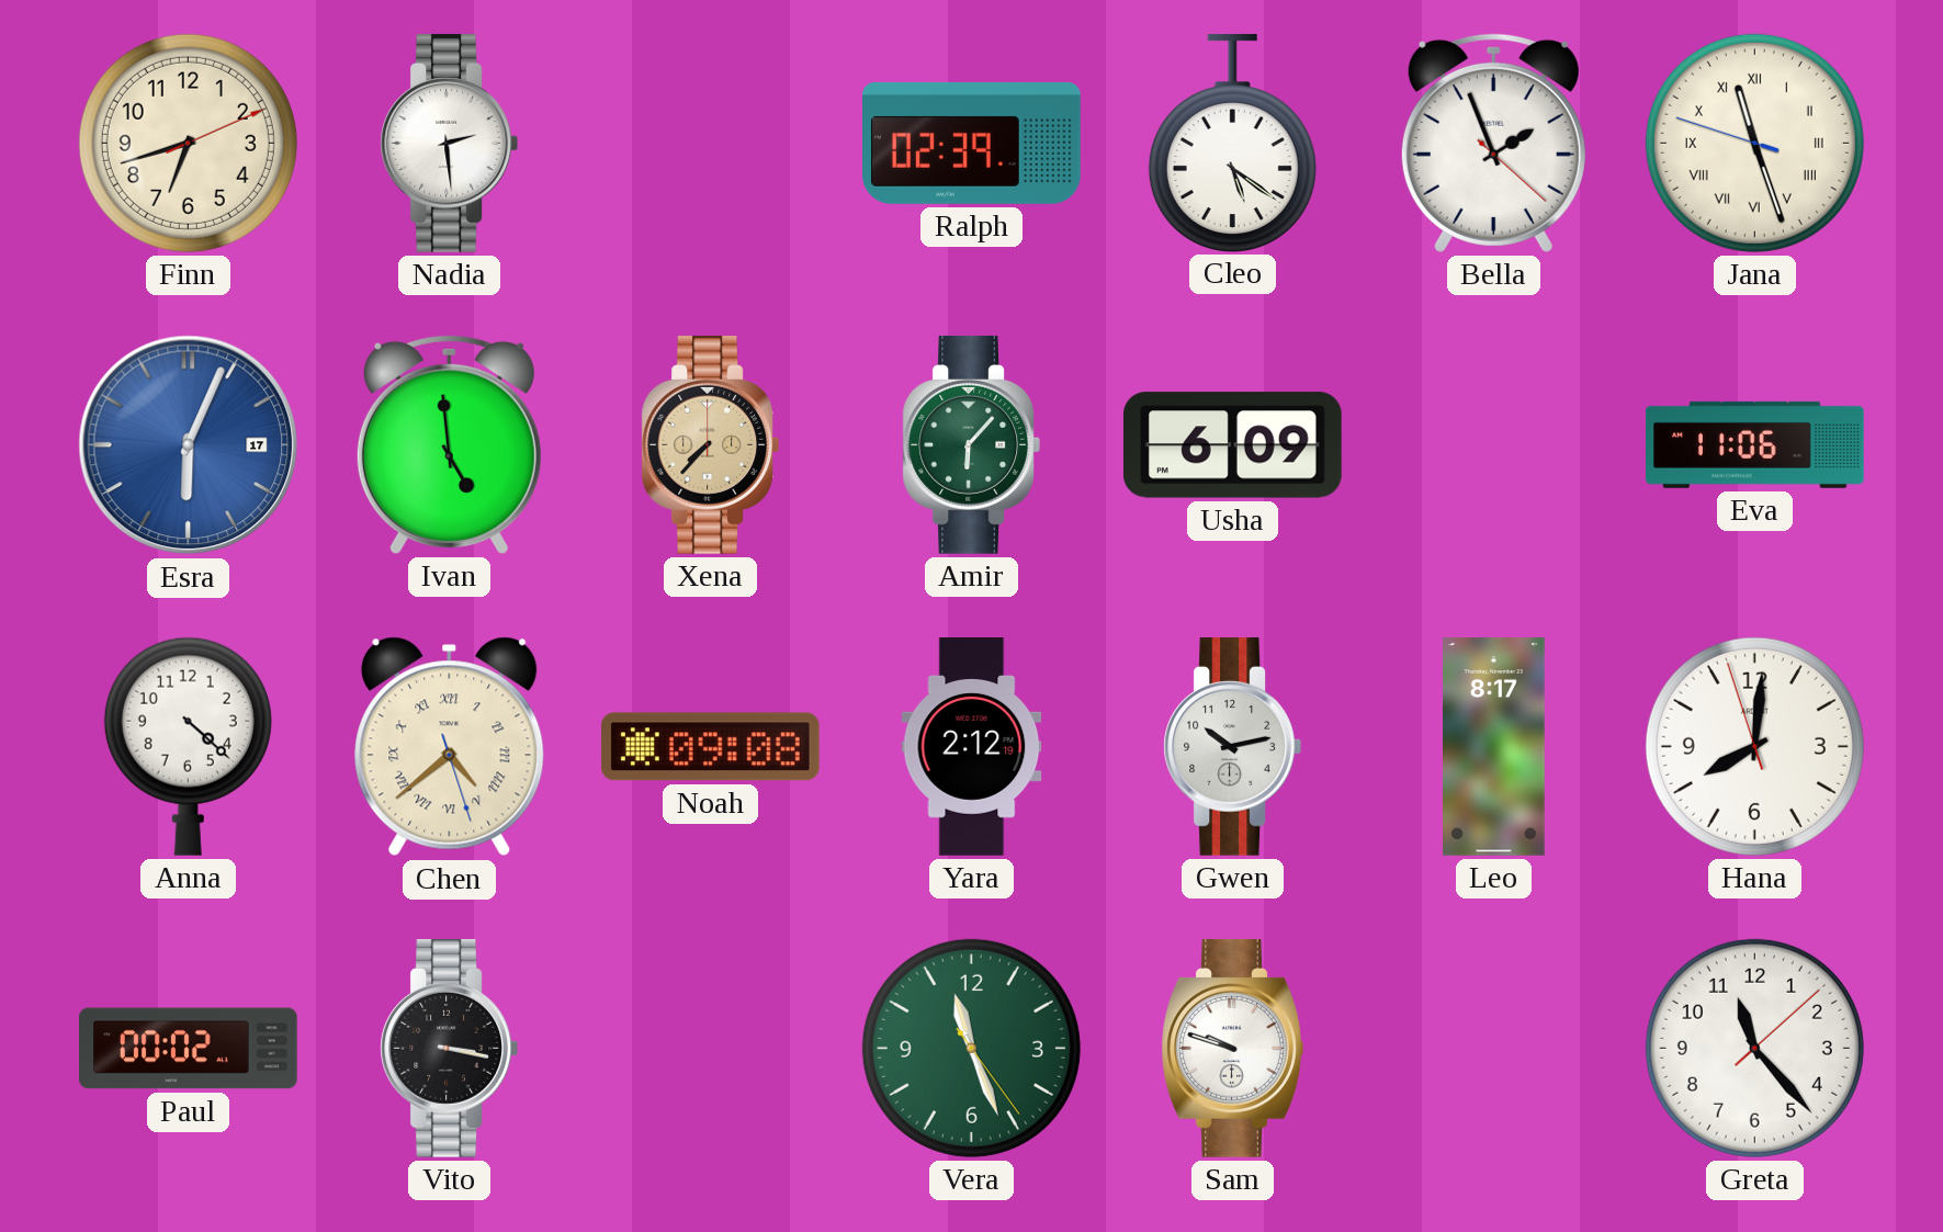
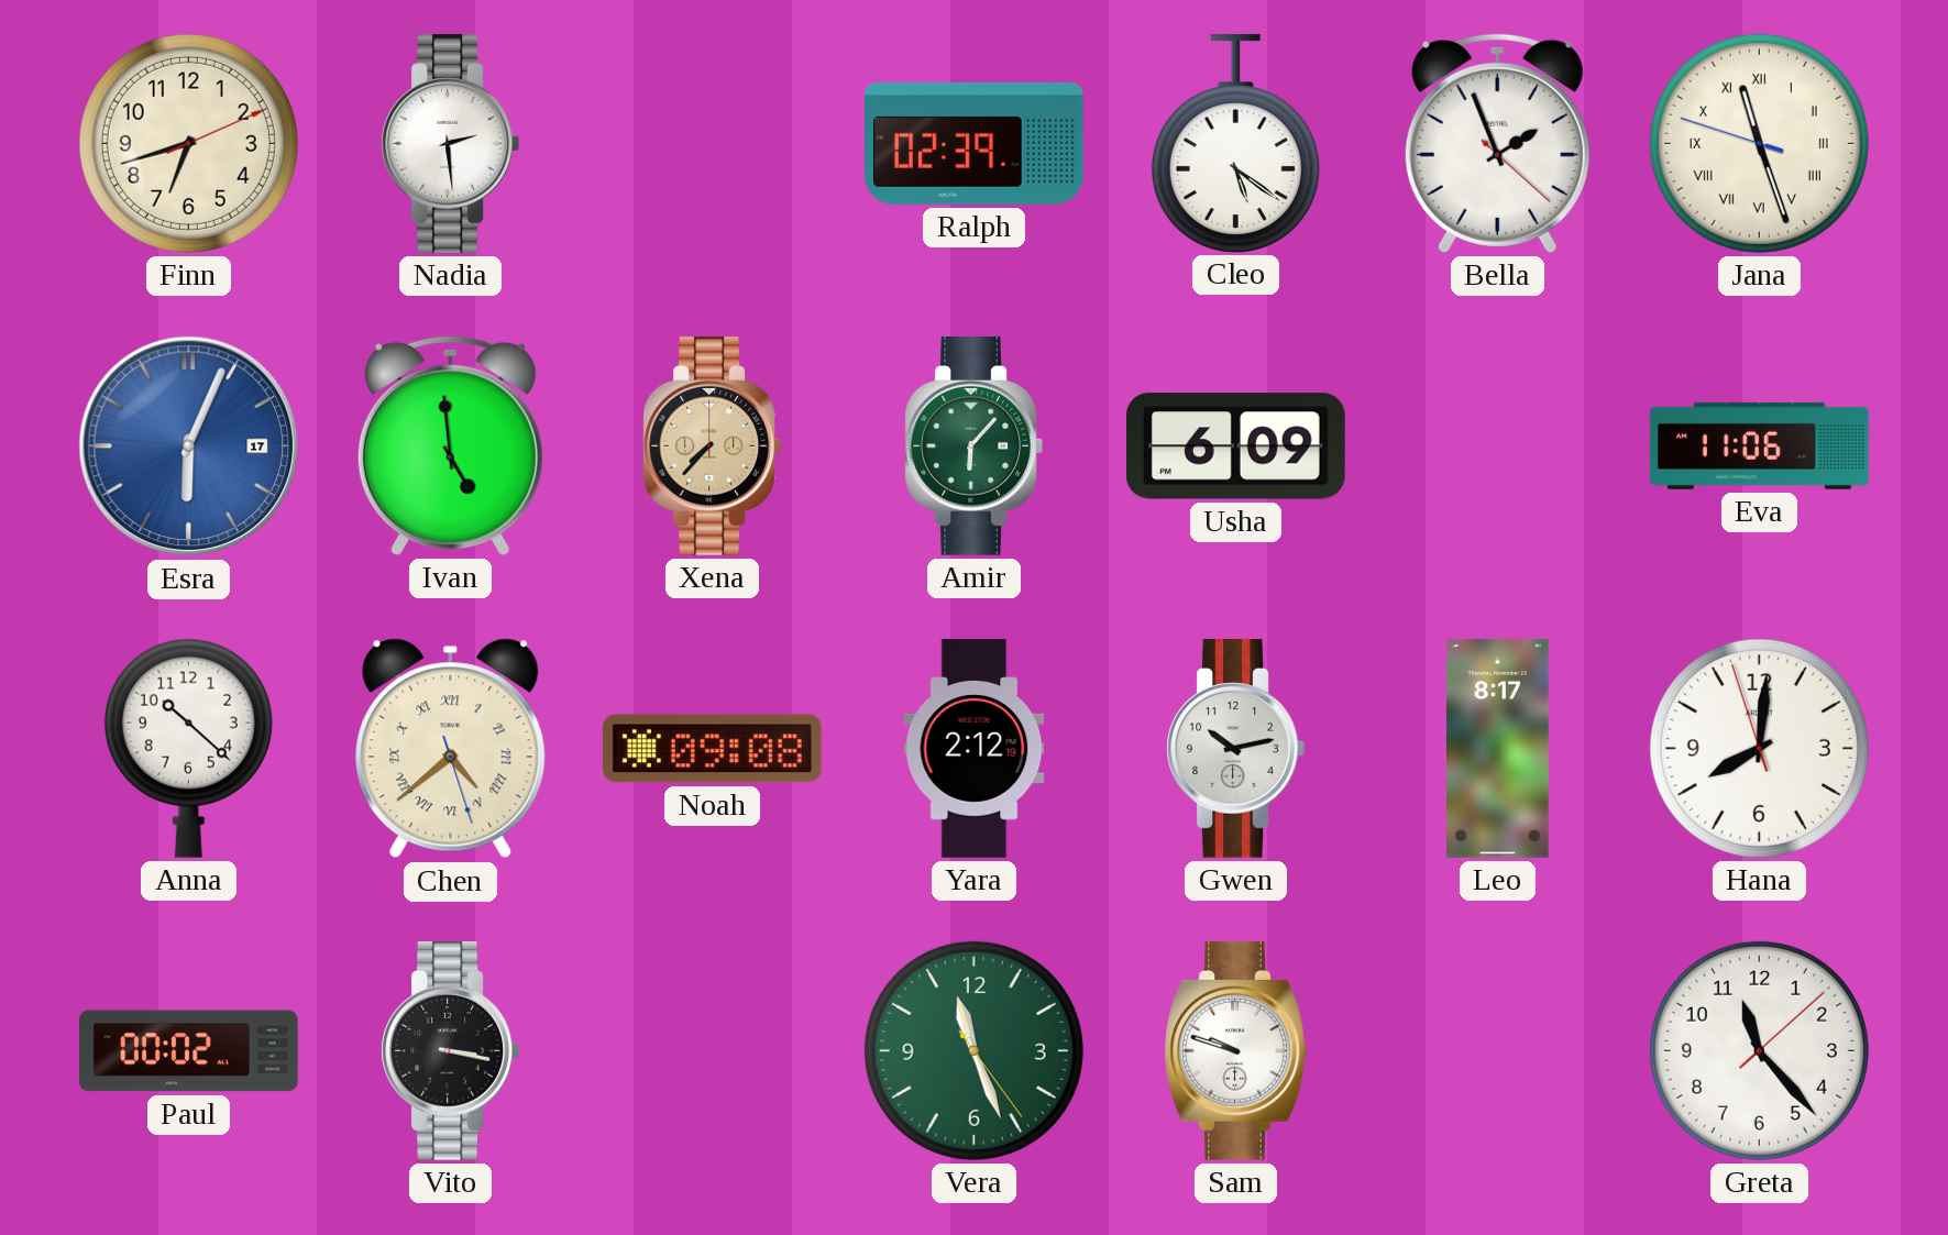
Anna: 4:22 -> 10:22
